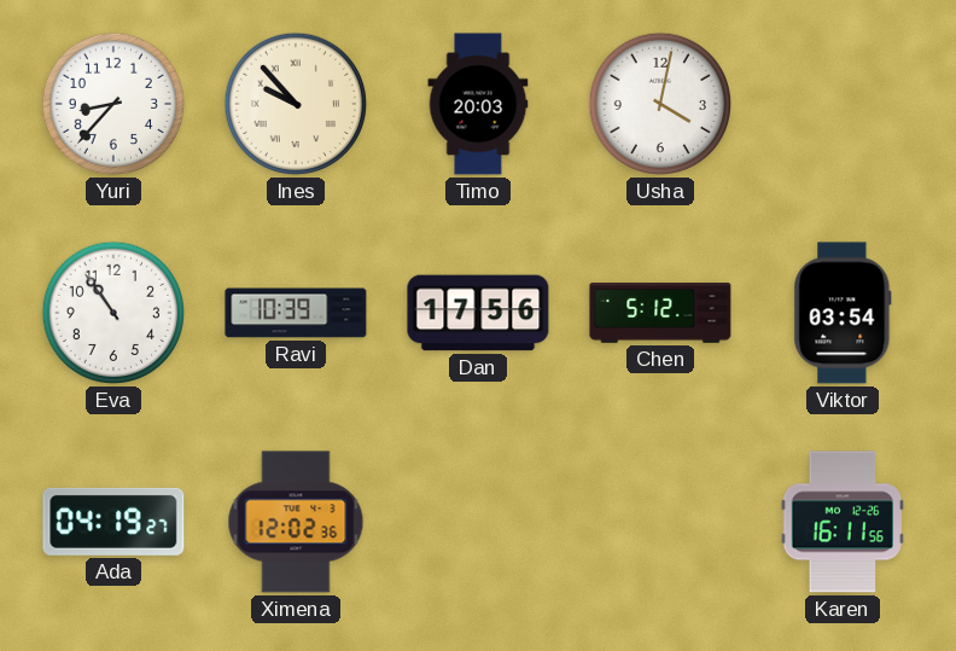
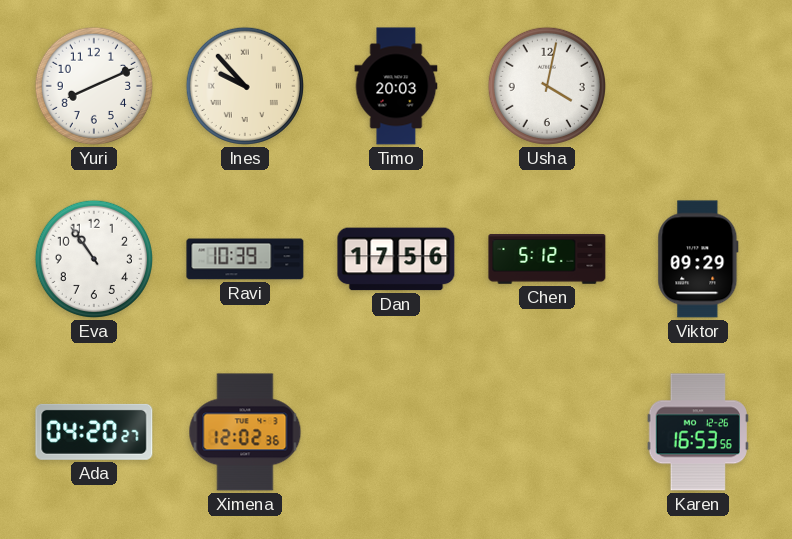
Yuri: 8:37 -> 8:11
Viktor: 03:54 -> 09:29
Ada: 04:19 -> 04:20
Karen: 16:11 -> 16:53
